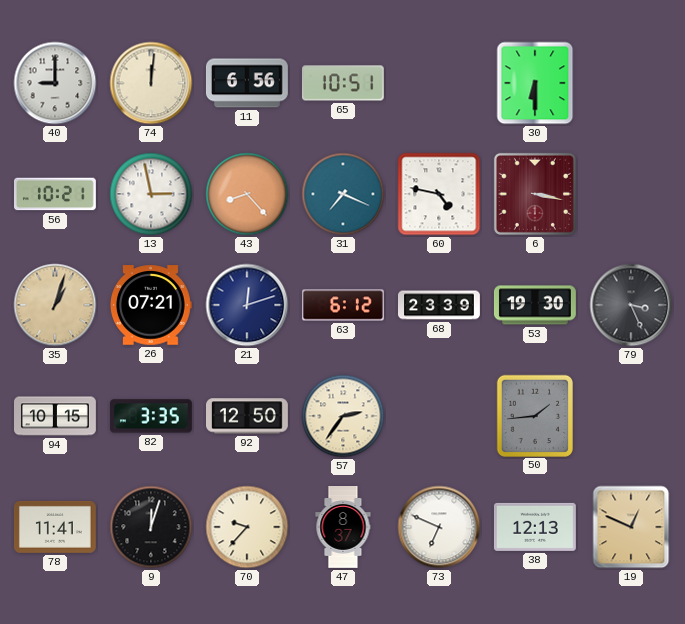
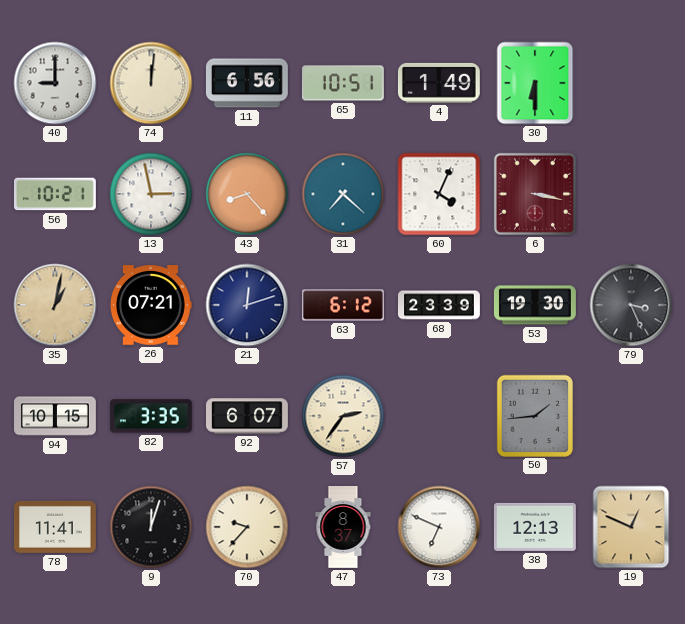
4: none -> 1:49
31: 7:19 -> 7:22
60: 4:47 -> 4:04
35: 1:03 -> 1:02
92: 12:50 -> 6:07
